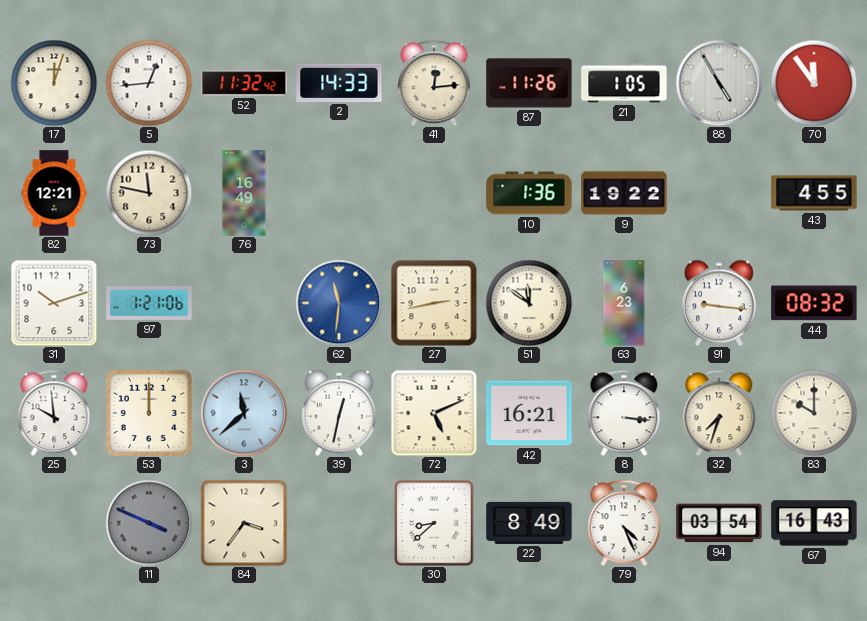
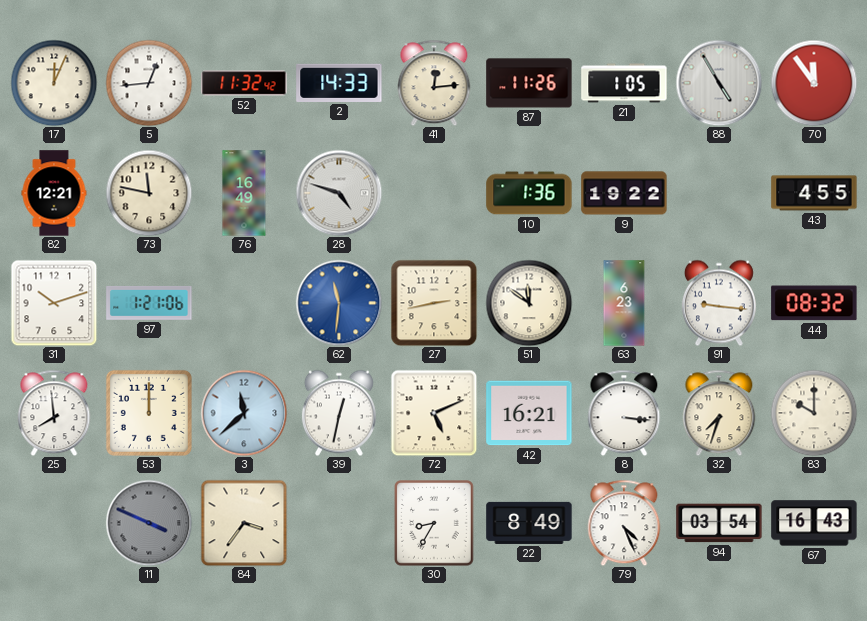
17: 12:03 -> 12:04
28: none -> 4:48
25: 9:59 -> 7:59
30: 8:38 -> 8:35
